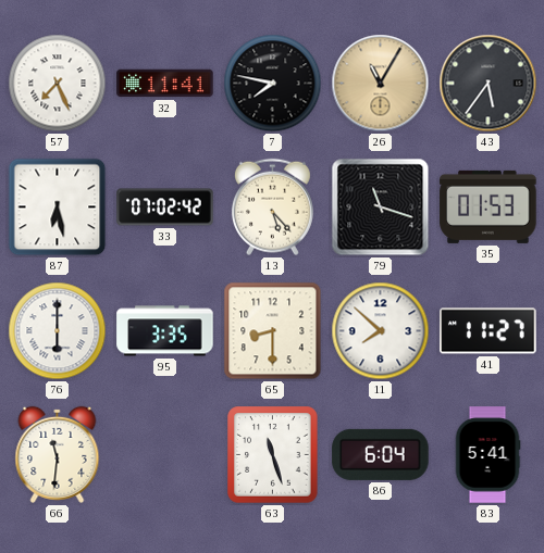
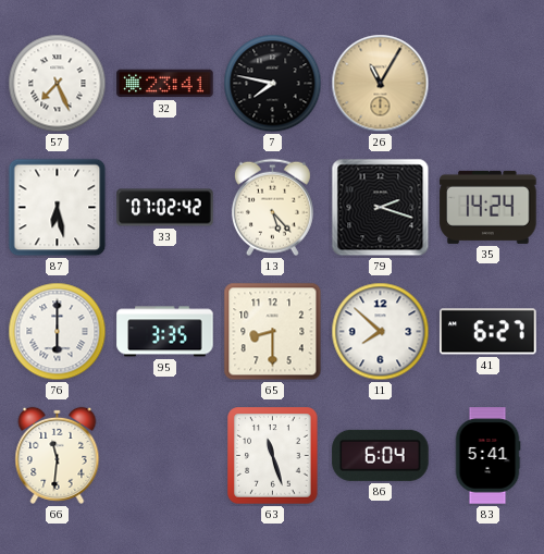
32: 11:41 -> 23:41
43: 5:36 -> none
79: 11:18 -> 2:18
35: 01:53 -> 14:24
41: 11:27 -> 6:27
